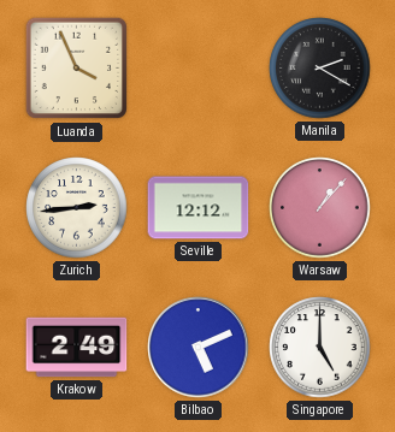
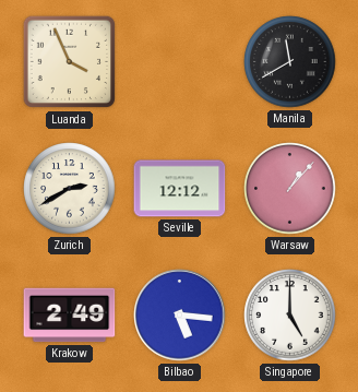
Manila: 2:20 -> 11:40
Zurich: 2:44 -> 2:40
Bilbao: 5:11 -> 5:16
